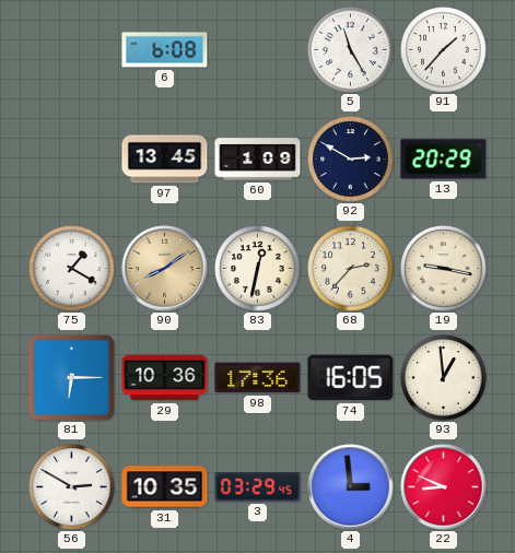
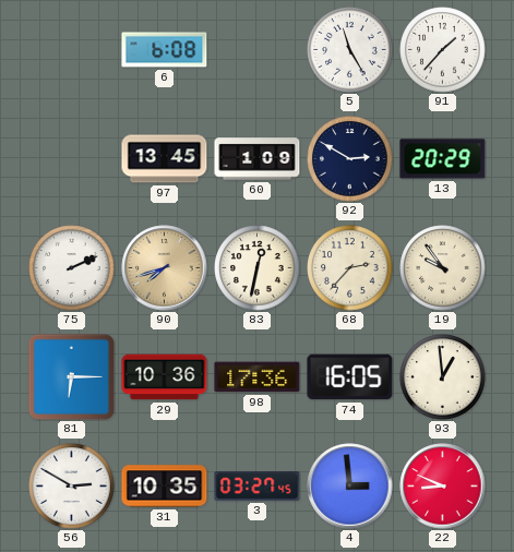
75: 1:20 -> 2:11
90: 8:09 -> 7:42
19: 9:17 -> 9:54
3: 03:29 -> 03:27
